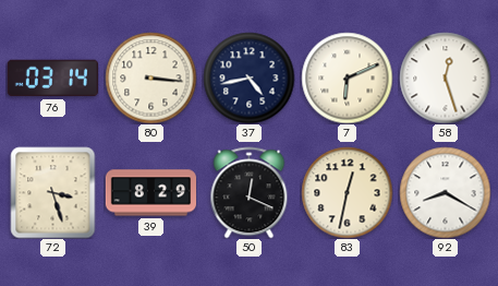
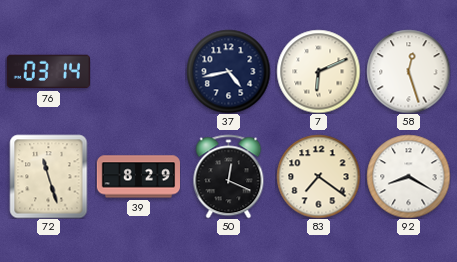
80: 3:16 -> none
72: 3:27 -> 11:27
83: 12:32 -> 7:21
